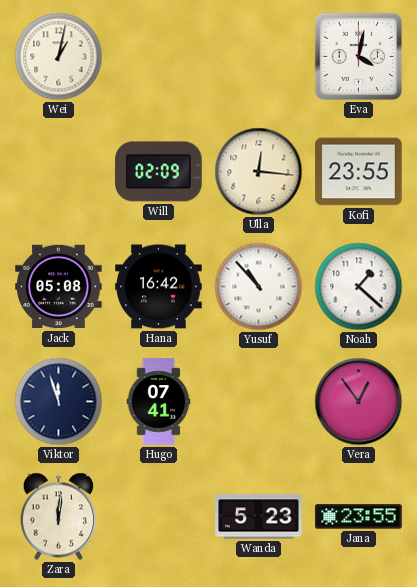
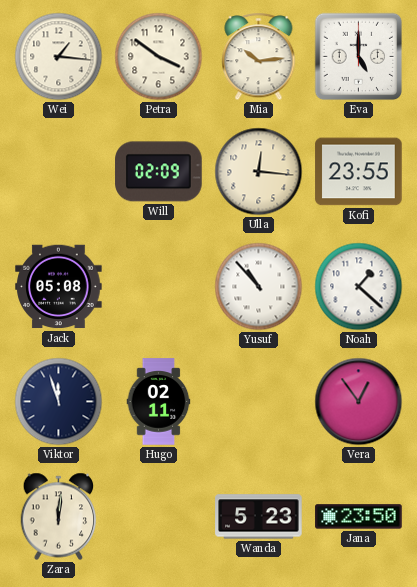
Wei: 1:02 -> 1:16
Petra: none -> 3:51
Mia: none -> 10:14
Eva: 4:02 -> 5:00
Hana: 16:42 -> none
Hugo: 07:41 -> 02:11
Jana: 23:55 -> 23:50
